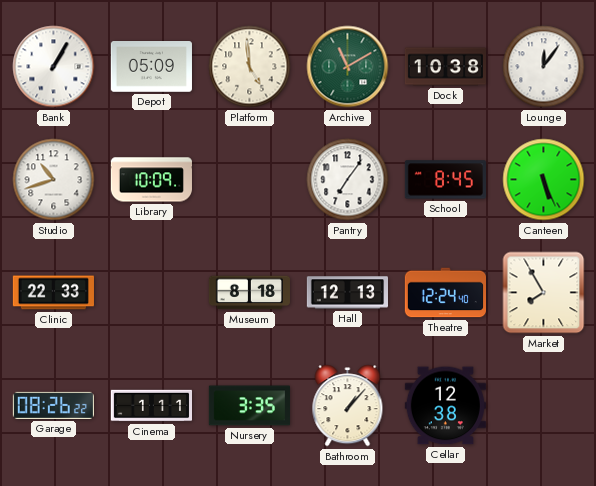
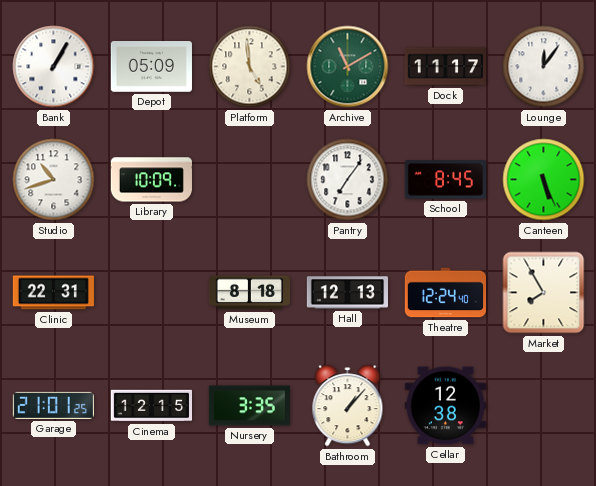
Dock: 10:38 -> 11:17
Clinic: 22:33 -> 22:31
Garage: 08:26 -> 21:01
Cinema: 1:11 -> 12:15
